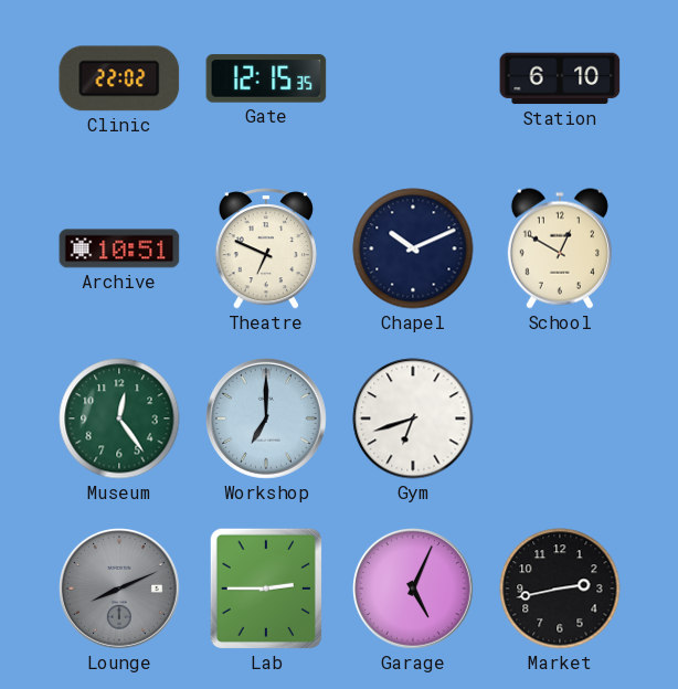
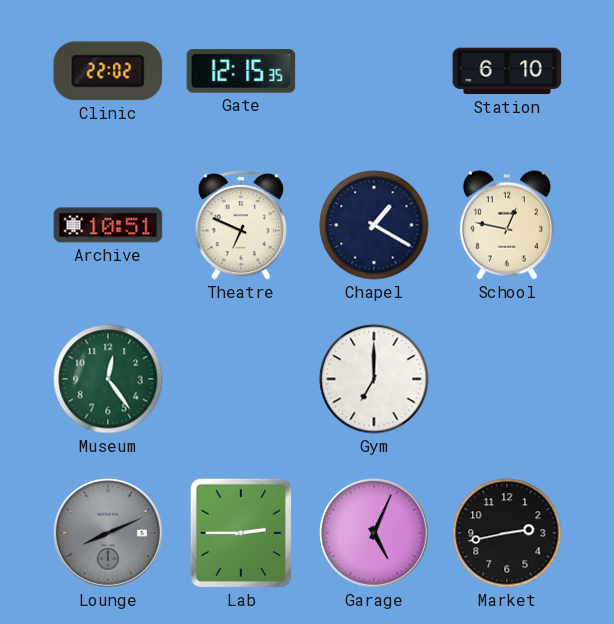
Chapel: 10:11 -> 1:20
School: 12:50 -> 12:47
Workshop: 7:00 -> none
Gym: 6:42 -> 7:00
